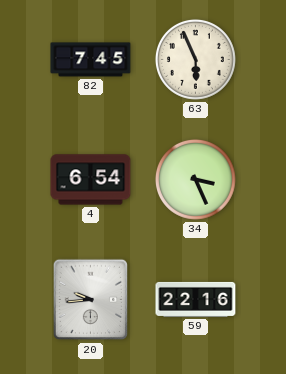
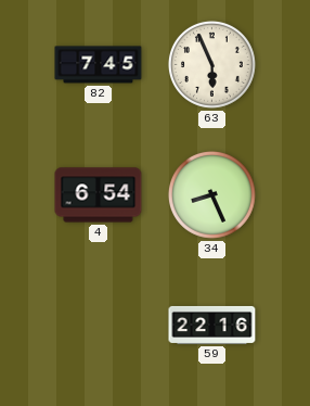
34: 3:26 -> 8:26
20: 9:44 -> none
